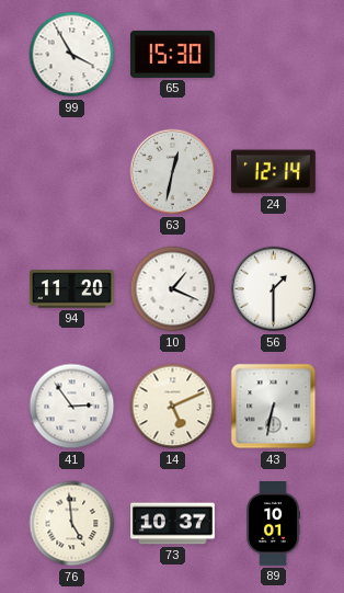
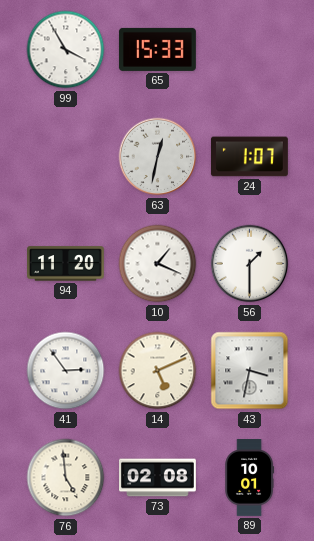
65: 15:30 -> 15:33
24: 12:14 -> 1:07
43: 6:32 -> 3:32
73: 10:37 -> 02:08
